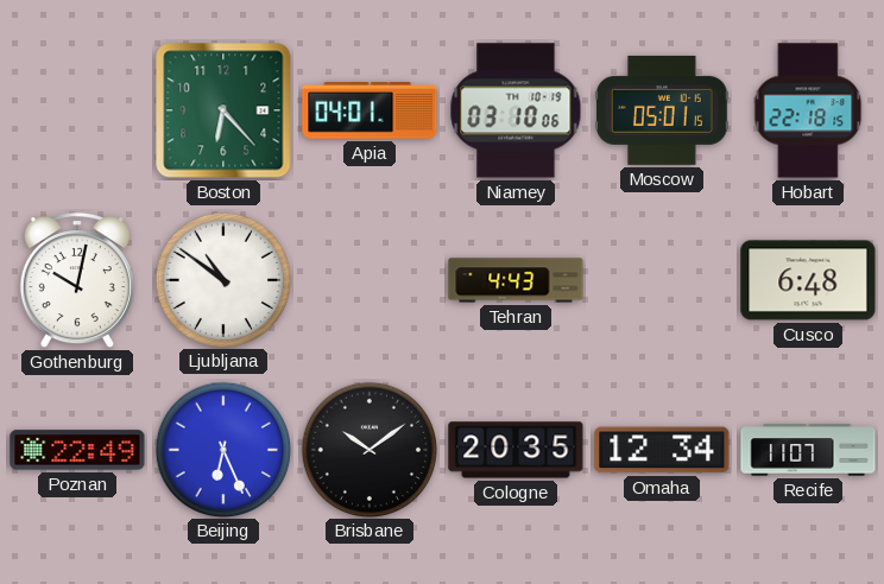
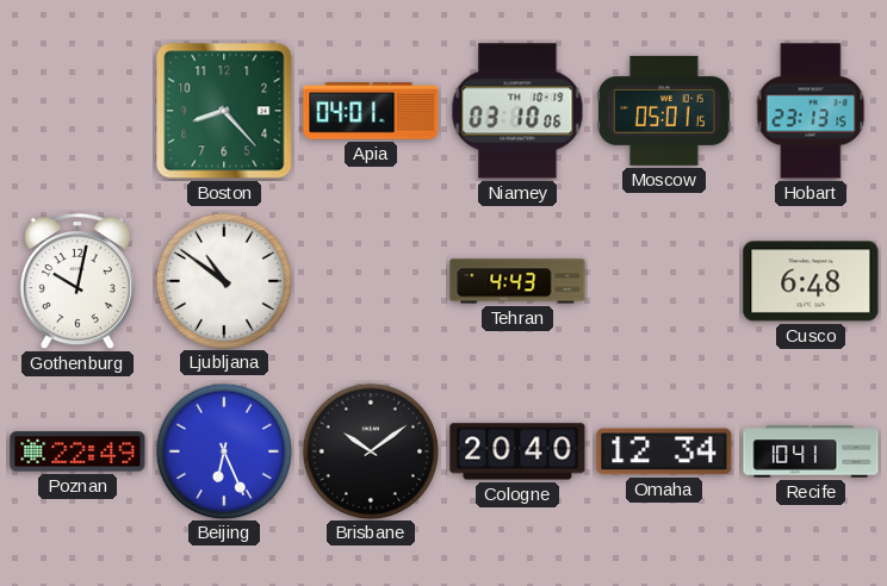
Boston: 6:23 -> 8:23
Hobart: 22:18 -> 23:13
Cologne: 20:35 -> 20:40
Recife: 11:07 -> 10:41
